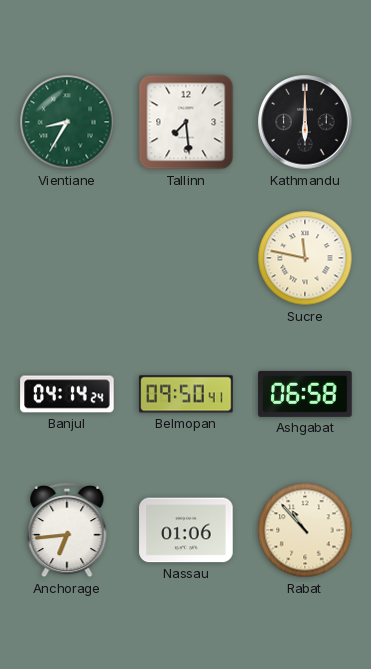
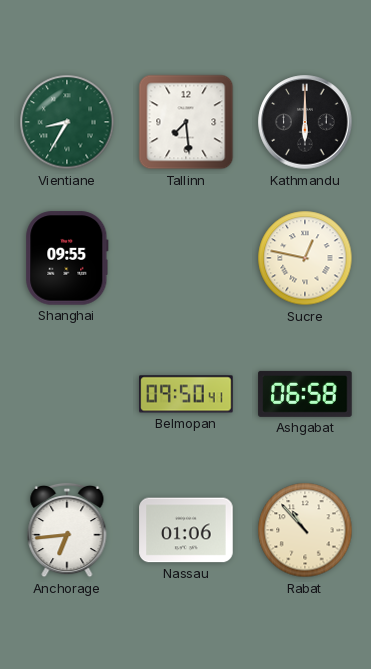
Shanghai: none -> 09:55
Sucre: 11:47 -> 12:47
Banjul: 04:14 -> none
